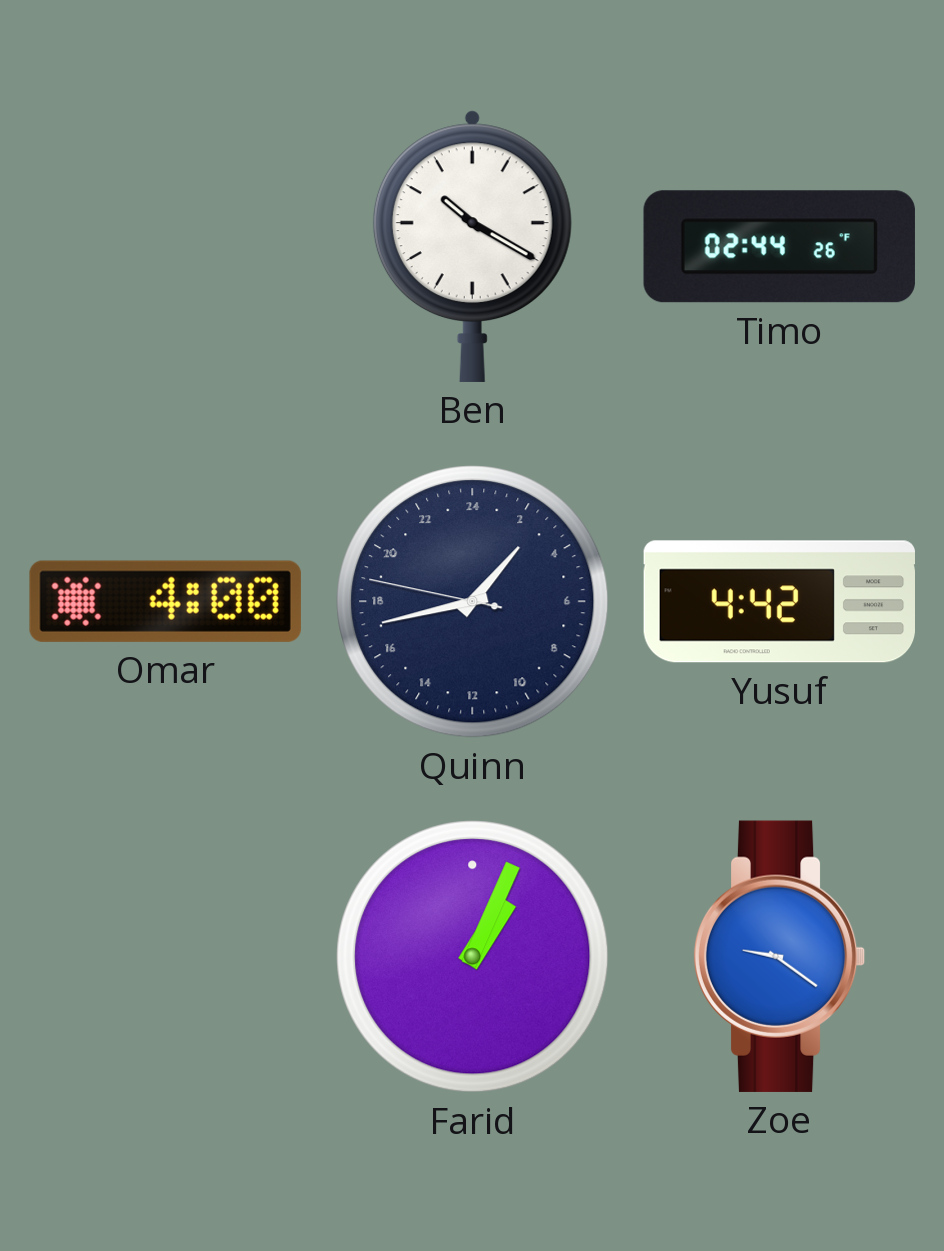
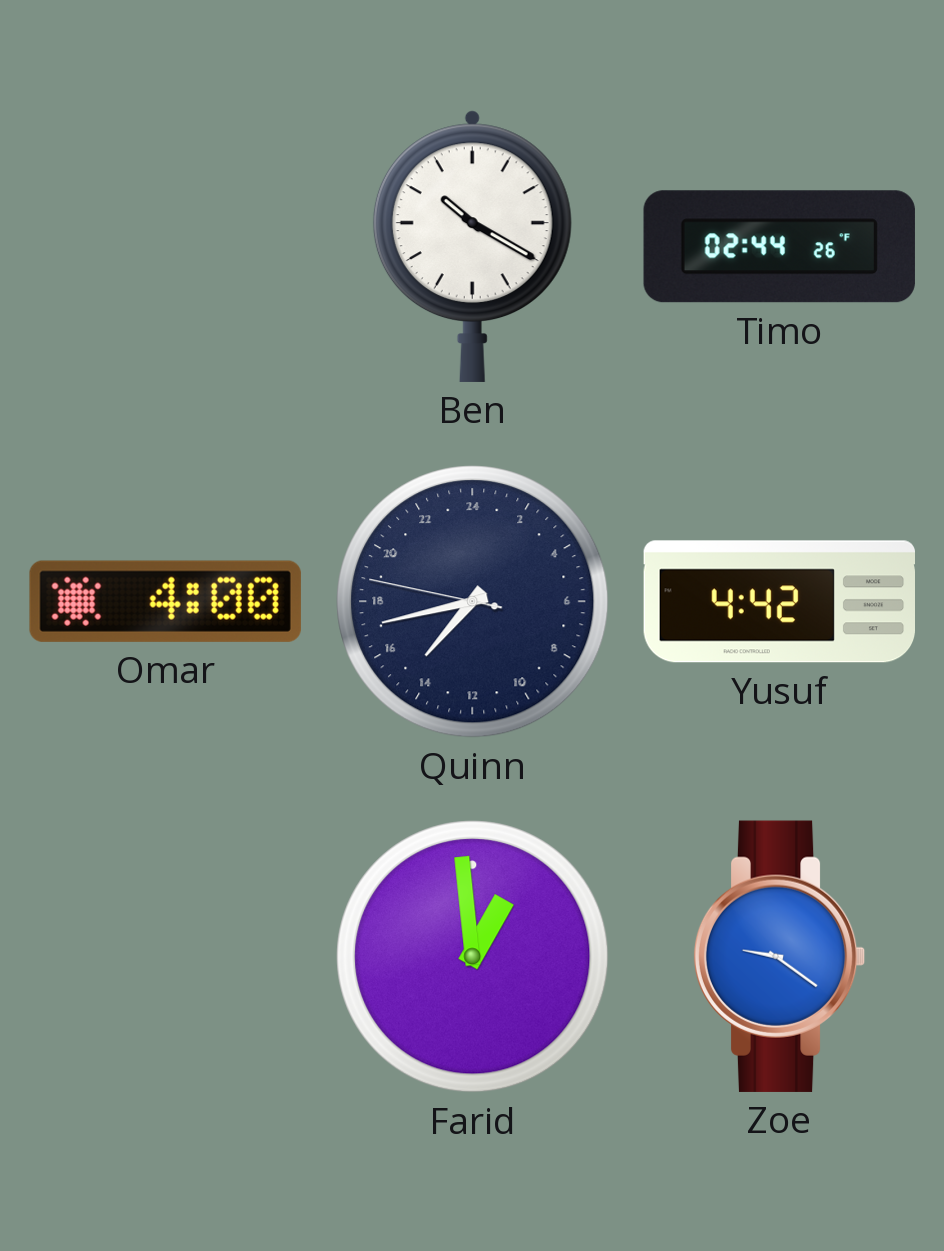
Quinn: 2:42 -> 14:42
Farid: 1:04 -> 12:59
